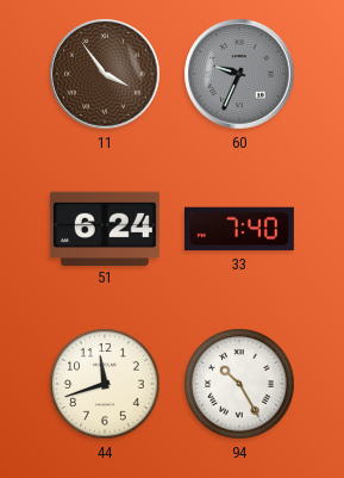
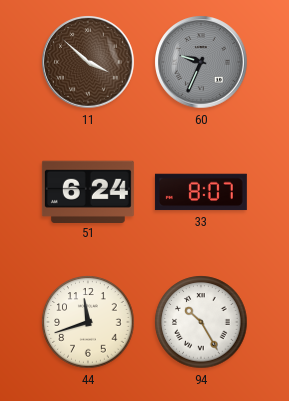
11: 3:54 -> 3:52
33: 7:40 -> 8:07
